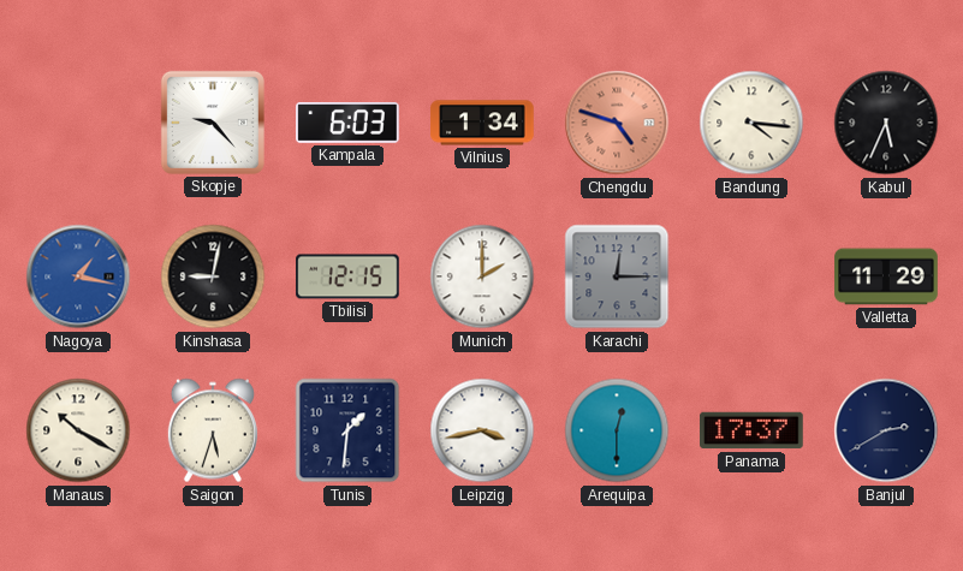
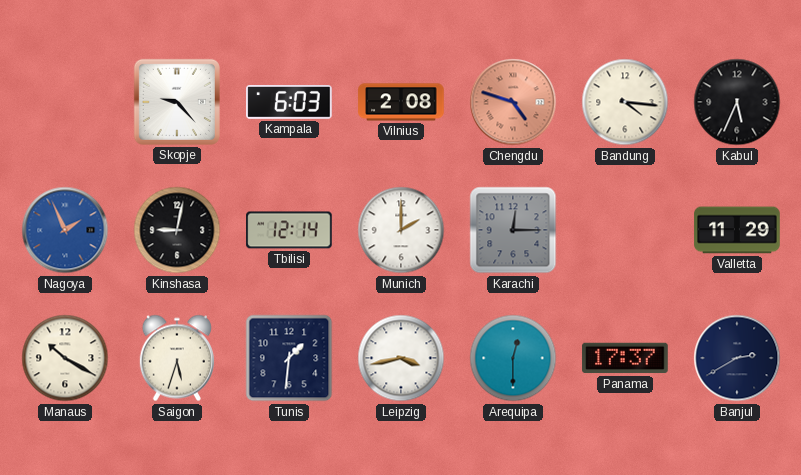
Vilnius: 1:34 -> 2:08
Nagoya: 1:17 -> 1:56
Tbilisi: 12:15 -> 12:14
